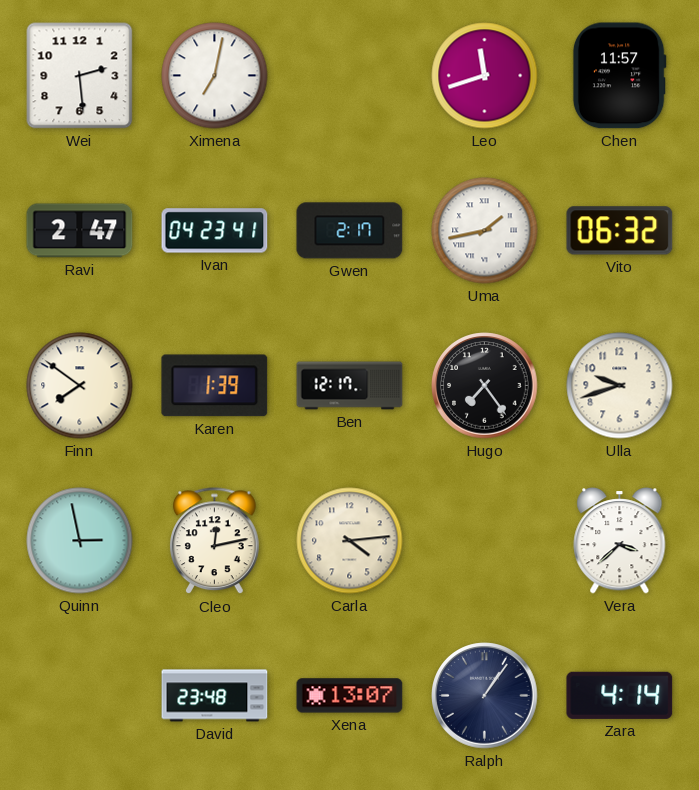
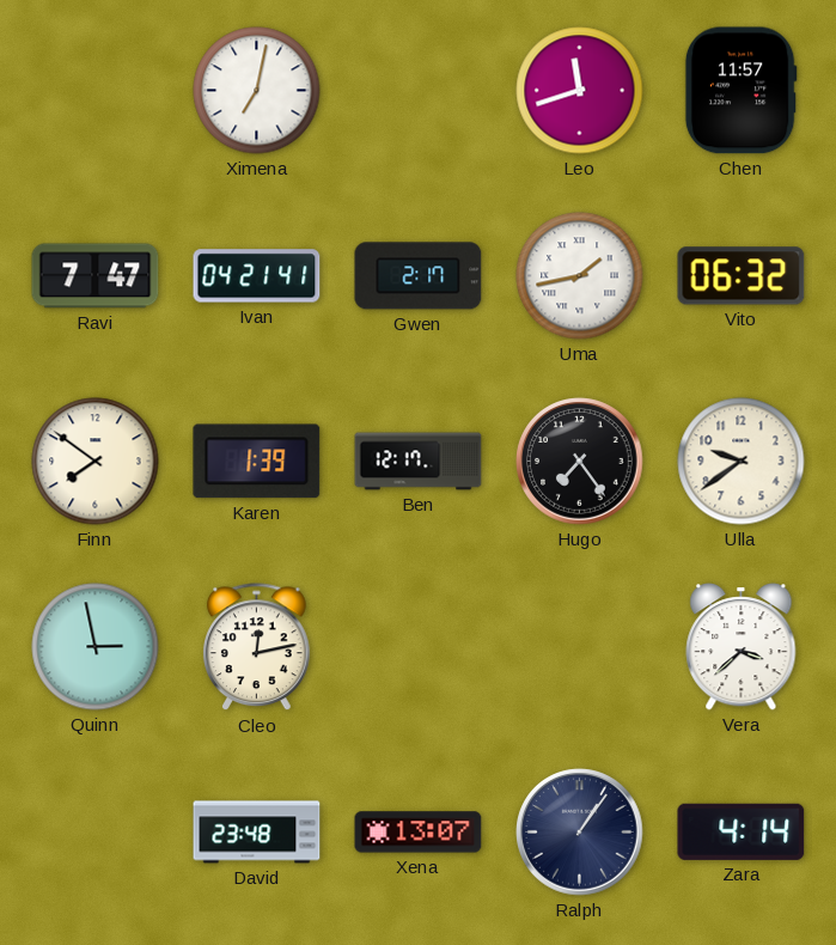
Wei: 2:29 -> none
Ravi: 2:47 -> 7:47
Ivan: 04:23 -> 04:21
Ulla: 9:42 -> 9:39
Carla: 4:14 -> none
